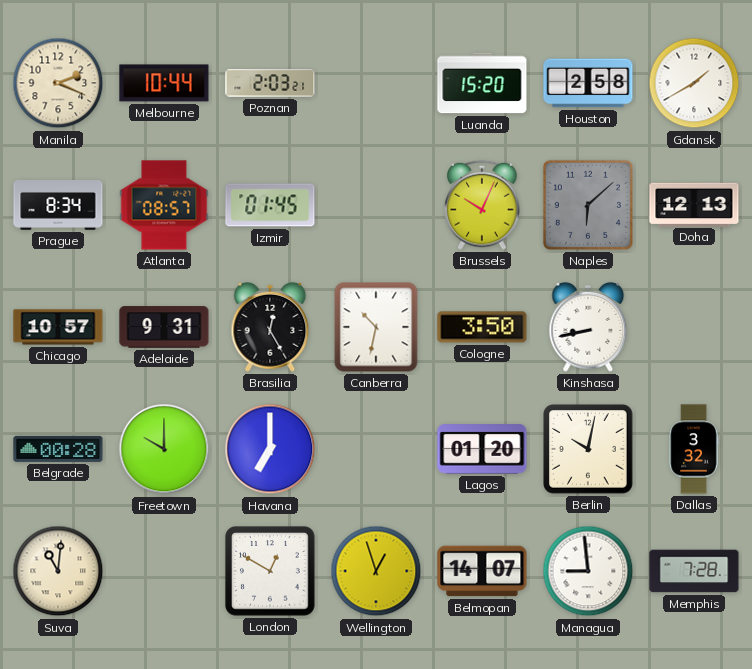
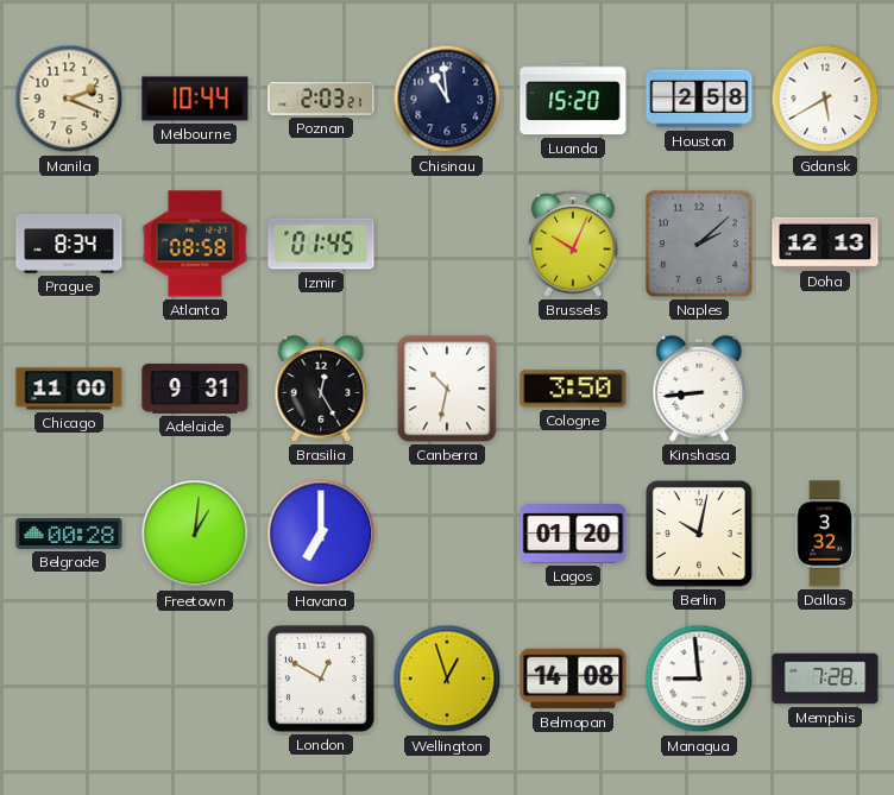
Chisinau: none -> 10:59
Gdansk: 1:40 -> 5:40
Atlanta: 08:57 -> 08:58
Naples: 6:08 -> 2:08
Chicago: 10:57 -> 11:00
Kinshasa: 8:43 -> 8:44
Freetown: 10:00 -> 1:01
Suva: 11:01 -> none
Belmopan: 14:07 -> 14:08
